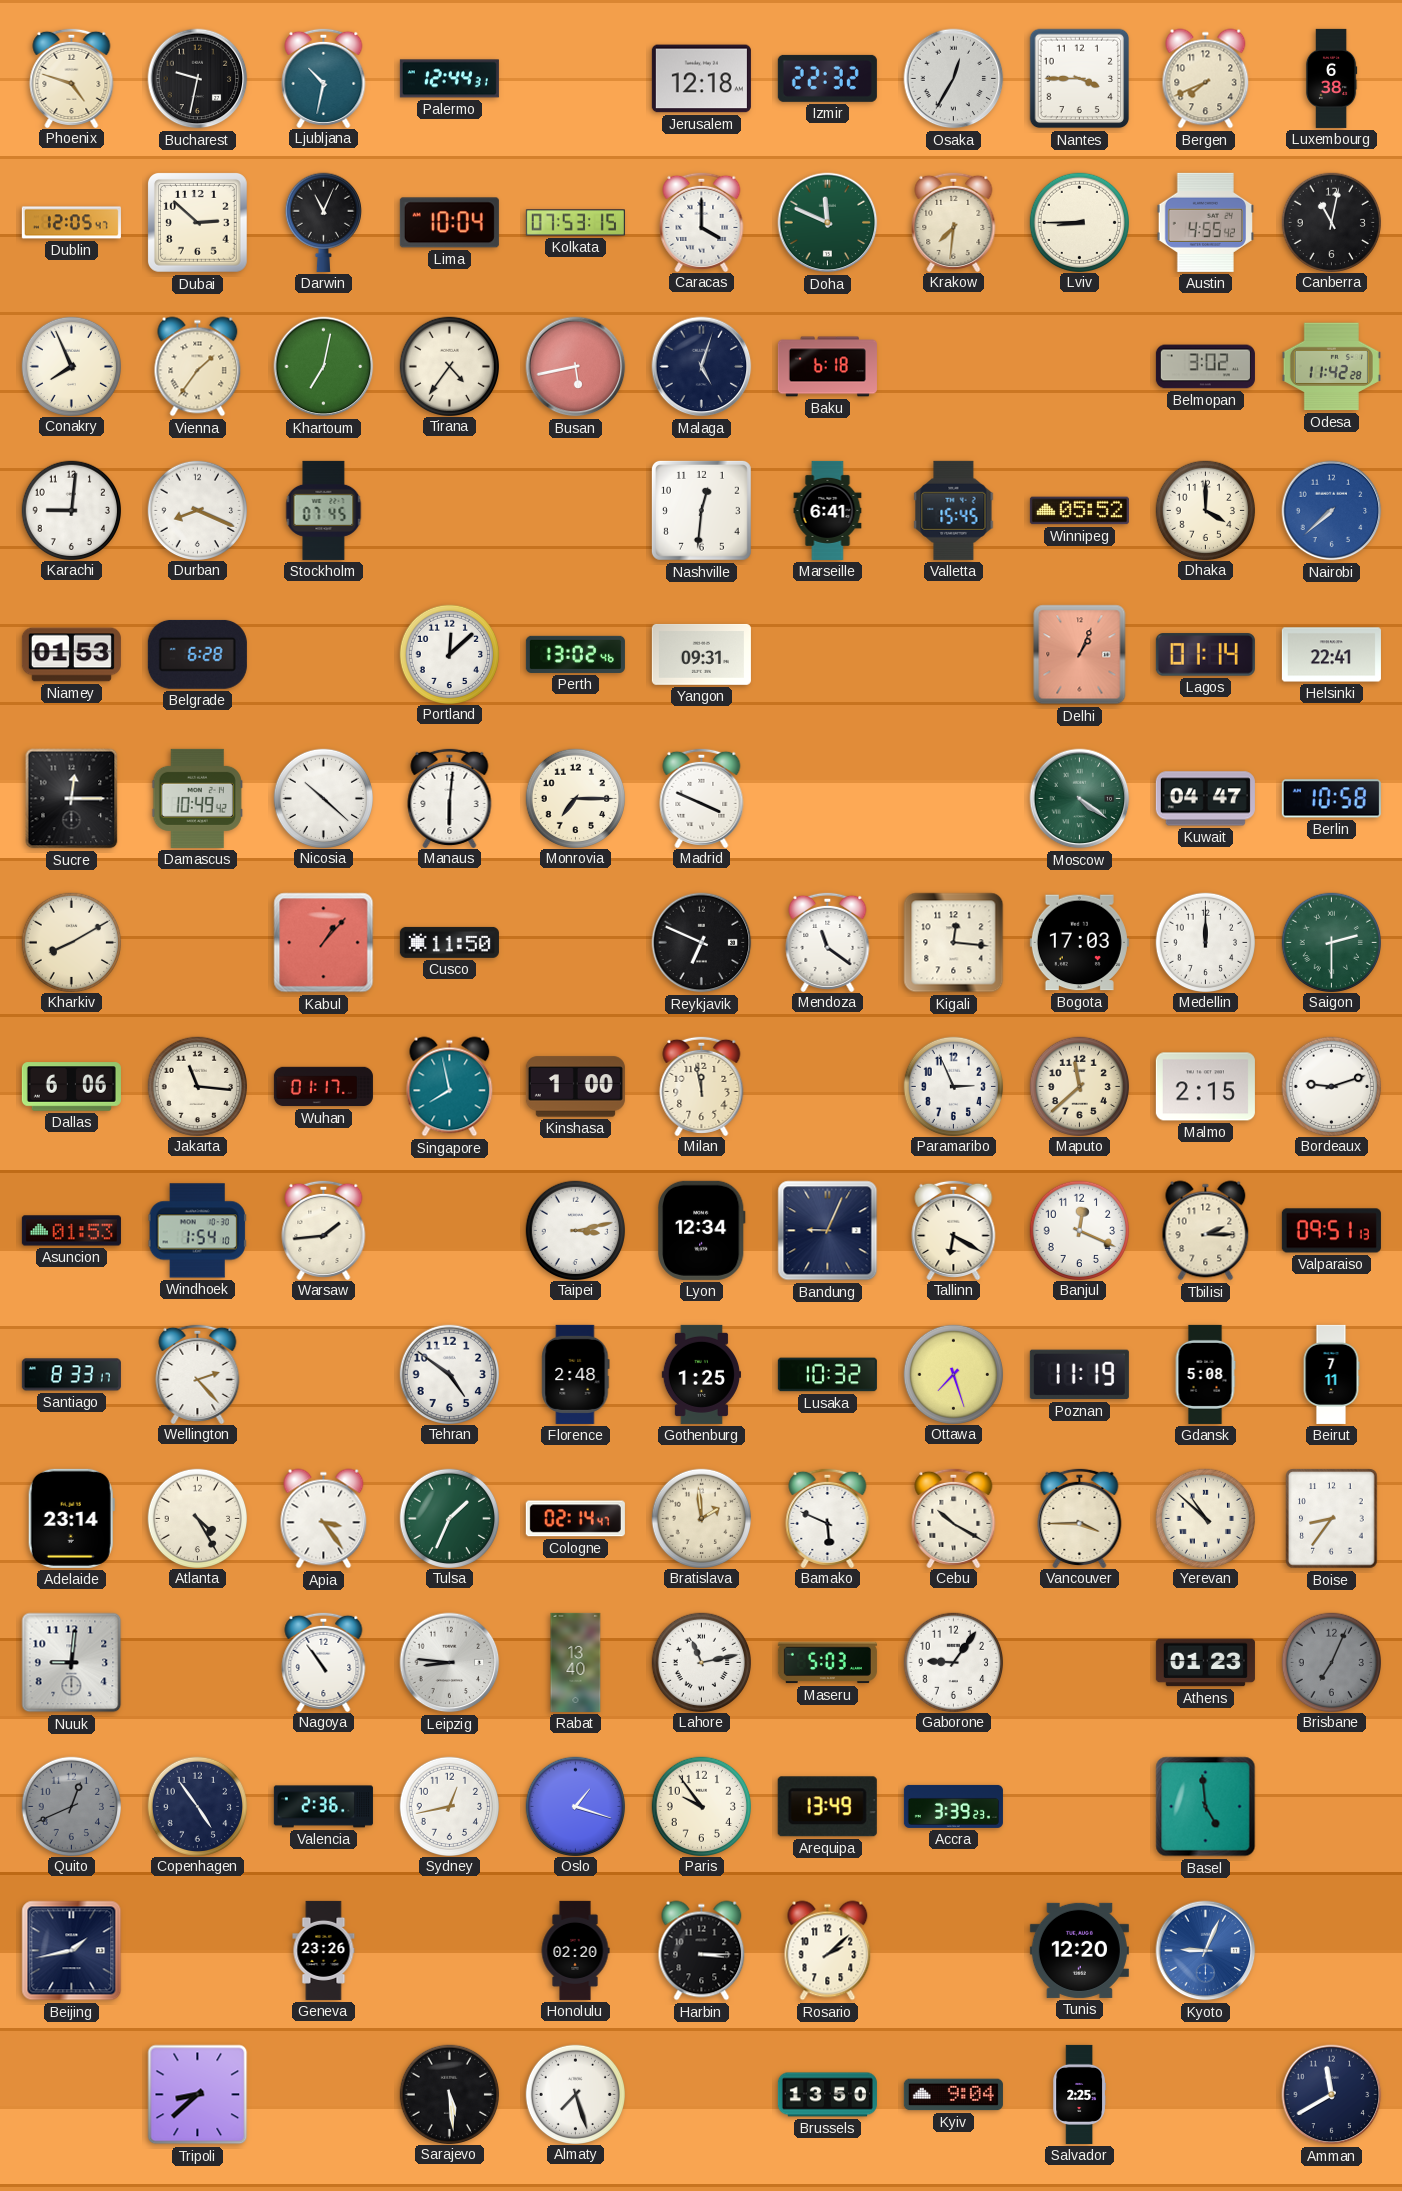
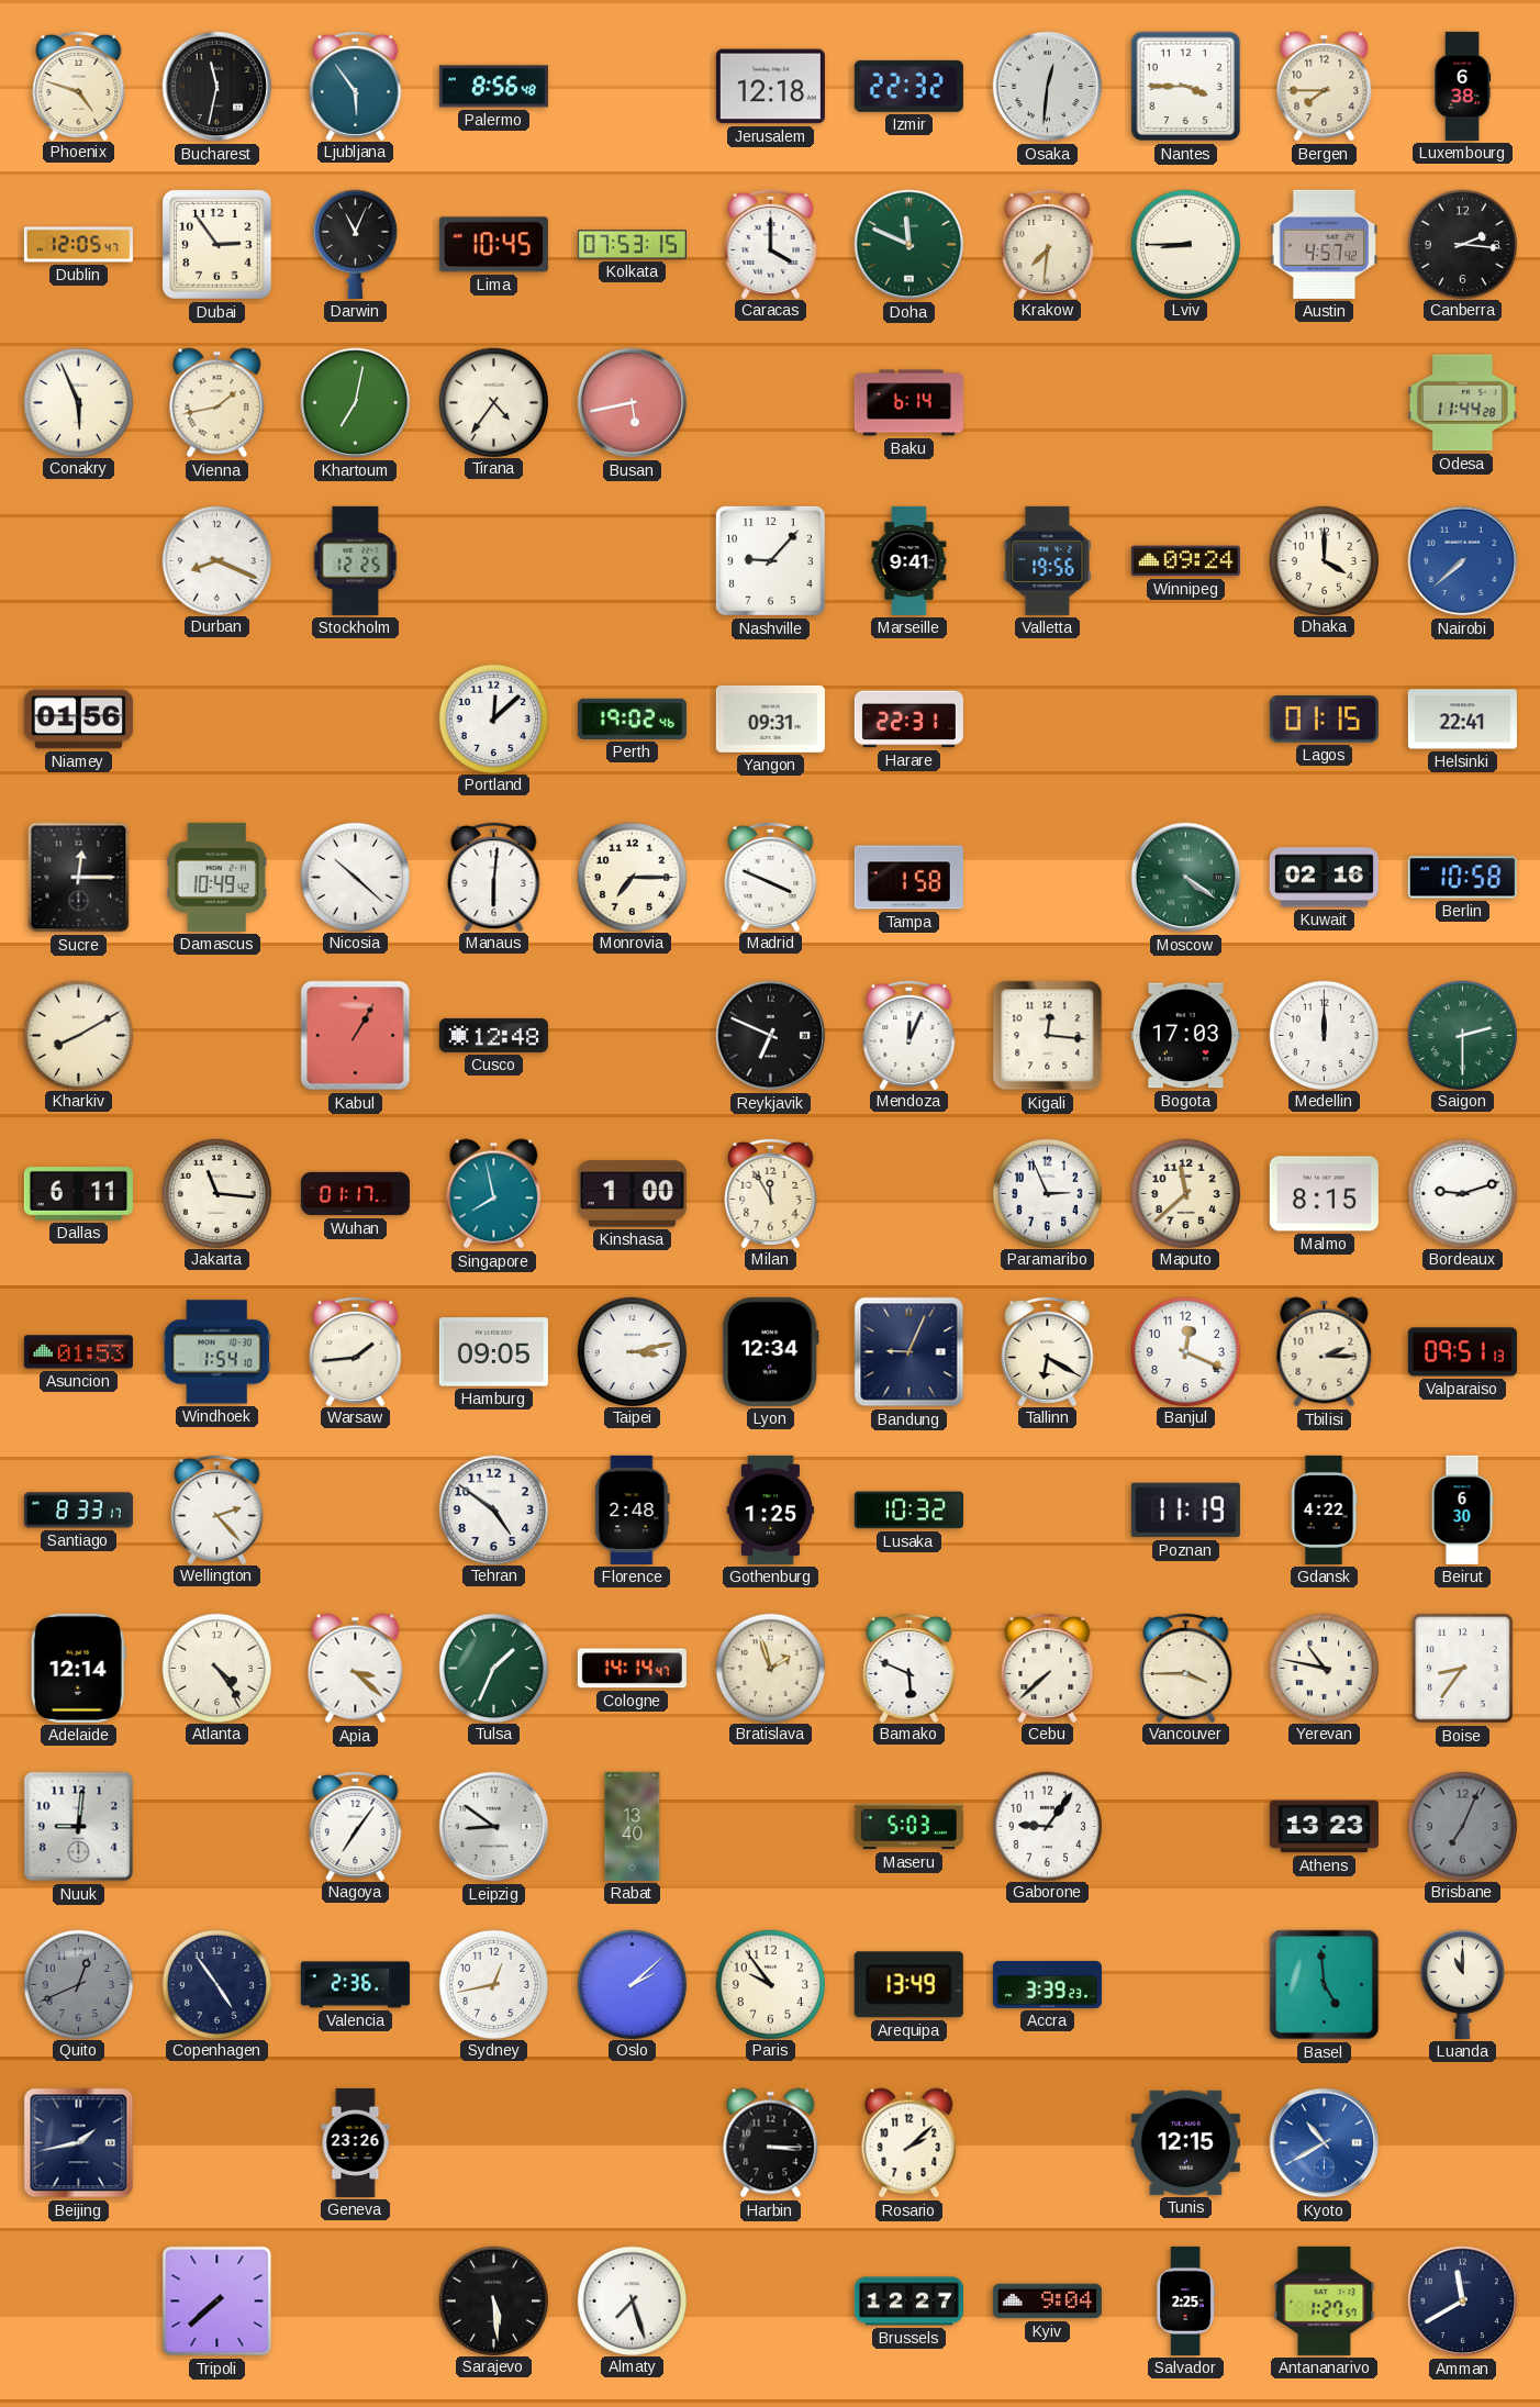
Bucharest: 9:32 -> 11:32
Ljubljana: 10:32 -> 5:54
Palermo: 12:44 -> 8:56
Osaka: 12:35 -> 12:31
Bergen: 7:41 -> 7:45
Dubai: 2:52 -> 2:54
Lima: 10:04 -> 10:45
Austin: 4:55 -> 4:57
Canberra: 11:02 -> 2:16
Conakry: 7:56 -> 5:56
Vienna: 1:36 -> 1:43
Malaga: 5:03 -> none
Baku: 6:18 -> 6:14
Belmopan: 3:02 -> none
Odesa: 11:42 -> 11:44
Karachi: 9:01 -> none
Stockholm: 07:45 -> 12:25
Nashville: 12:31 -> 9:07
Marseille: 6:41 -> 9:41
Valletta: 15:45 -> 19:56
Winnipeg: 05:52 -> 09:24
Niamey: 01:53 -> 01:56
Belgrade: 6:28 -> none
Perth: 13:02 -> 19:02
Harare: none -> 22:31
Delhi: 1:04 -> none
Lagos: 01:14 -> 01:15
Tampa: none -> 1:58
Kuwait: 04:47 -> 02:16
Kabul: 1:07 -> 1:05
Cusco: 11:50 -> 12:48
Mendoza: 11:21 -> 12:04
Dallas: 6:06 -> 6:11
Milan: 11:58 -> 11:55
Malmo: 2:15 -> 8:15
Hamburg: none -> 09:05
Ottawa: 7:27 -> none
Gdansk: 5:08 -> 4:22
Beirut: 7:11 -> 6:30
Adelaide: 23:14 -> 12:14
Atlanta: 4:25 -> 4:24
Apia: 3:24 -> 3:22
Cologne: 02:14 -> 14:14
Bratislava: 1:59 -> 1:57
Cebu: 10:20 -> 7:38
Yerevan: 10:52 -> 10:47
Nagoya: 10:54 -> 7:06
Leipzig: 8:46 -> 8:51
Lahore: 11:13 -> none
Athens: 01:23 -> 13:23
Oslo: 1:18 -> 2:08
Luanda: none -> 11:00
Honolulu: 02:20 -> none
Tunis: 12:20 -> 12:15
Kyoto: 9:04 -> 10:40
Tripoli: 8:38 -> 7:38
Brussels: 13:50 -> 12:27
Antananarivo: none -> 1:27
